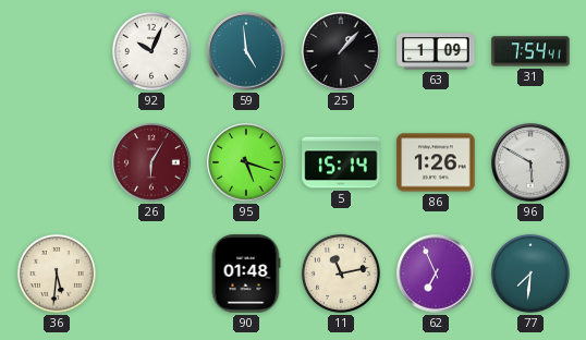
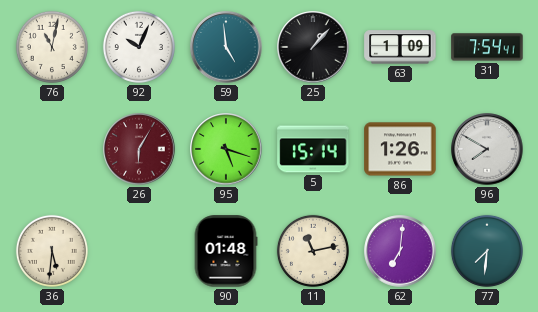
76: none -> 11:02
96: 5:50 -> 7:50
62: 6:56 -> 7:01
